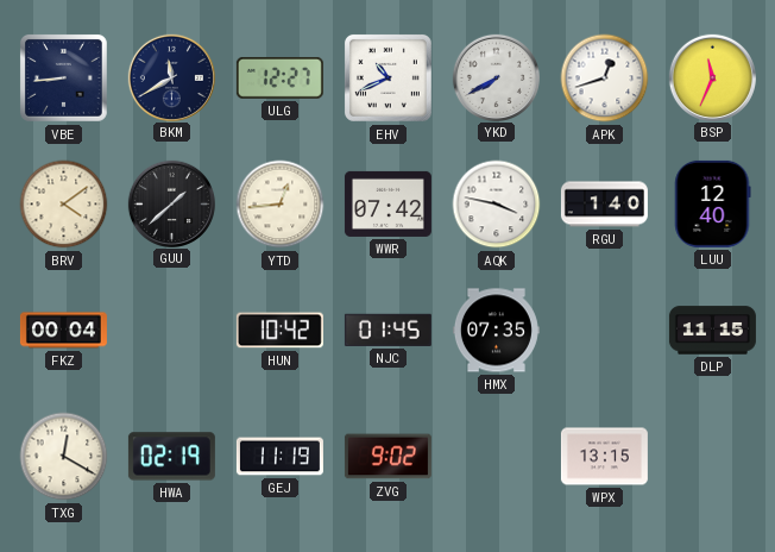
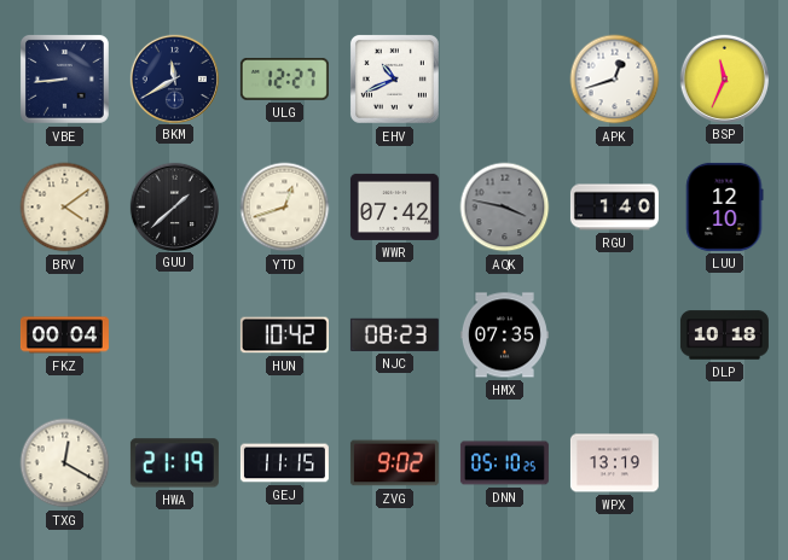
YKD: 7:40 -> none
YTD: 12:44 -> 12:42
AQK dial: white -> grey
LUU: 12:40 -> 12:10
NJC: 01:45 -> 08:23
DLP: 11:15 -> 10:18
HWA: 02:19 -> 21:19
GEJ: 11:19 -> 11:15
DNN: none -> 05:10
WPX: 13:15 -> 13:19
